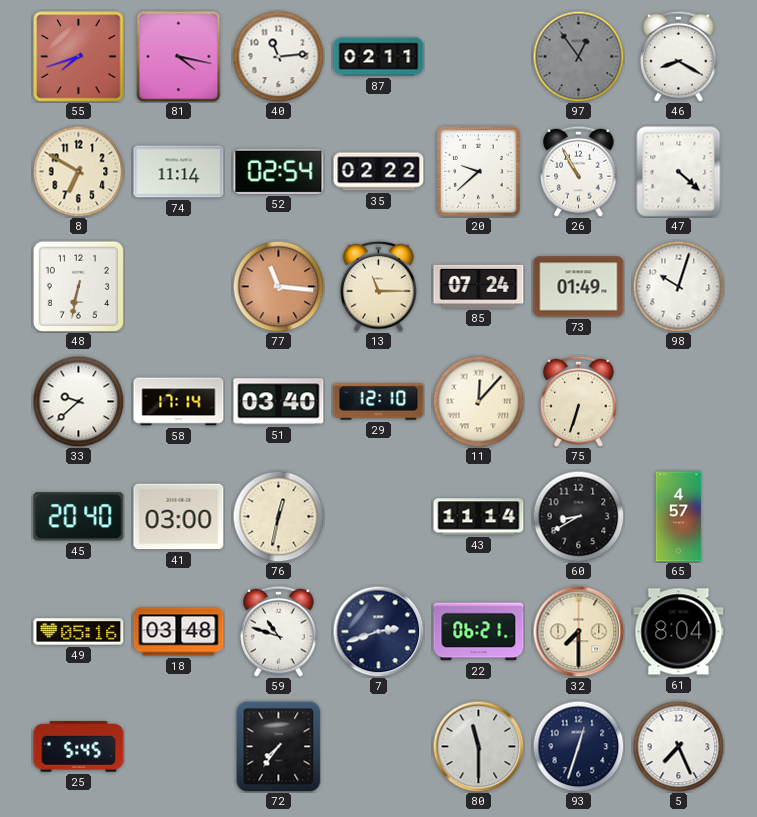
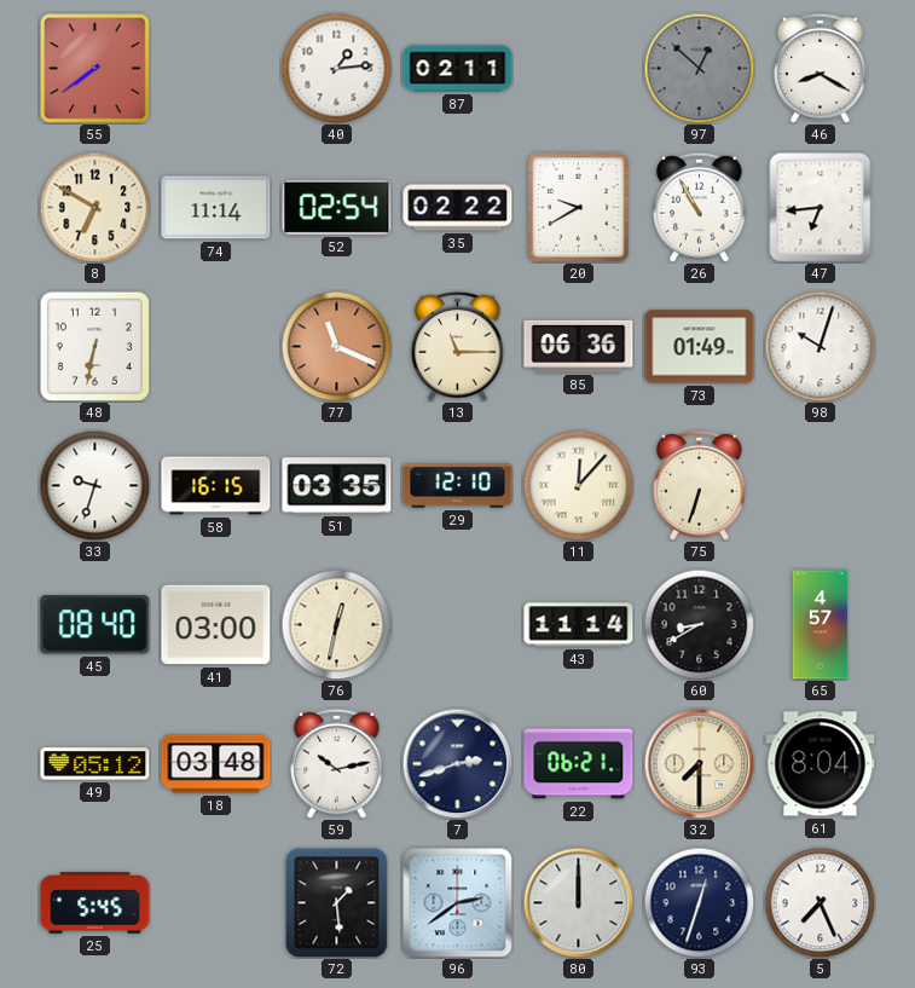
55: 7:42 -> 7:39
81: 4:17 -> none
40: 11:14 -> 1:14
97: 12:54 -> 12:52
20: 9:38 -> 9:40
47: 4:22 -> 6:44
77: 11:16 -> 11:19
85: 07:24 -> 06:36
33: 9:38 -> 9:33
58: 17:14 -> 16:15
51: 03:40 -> 03:35
45: 20:40 -> 08:40
49: 05:16 -> 05:12
59: 10:48 -> 10:13
72: 7:36 -> 1:29
96: none -> 2:39
80: 11:30 -> 12:00
